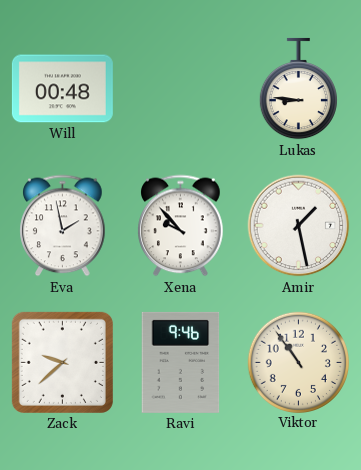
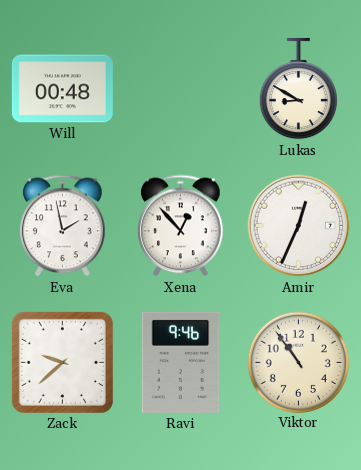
Lukas: 8:46 -> 8:50
Xena: 9:53 -> 12:53
Amir: 1:28 -> 12:34
